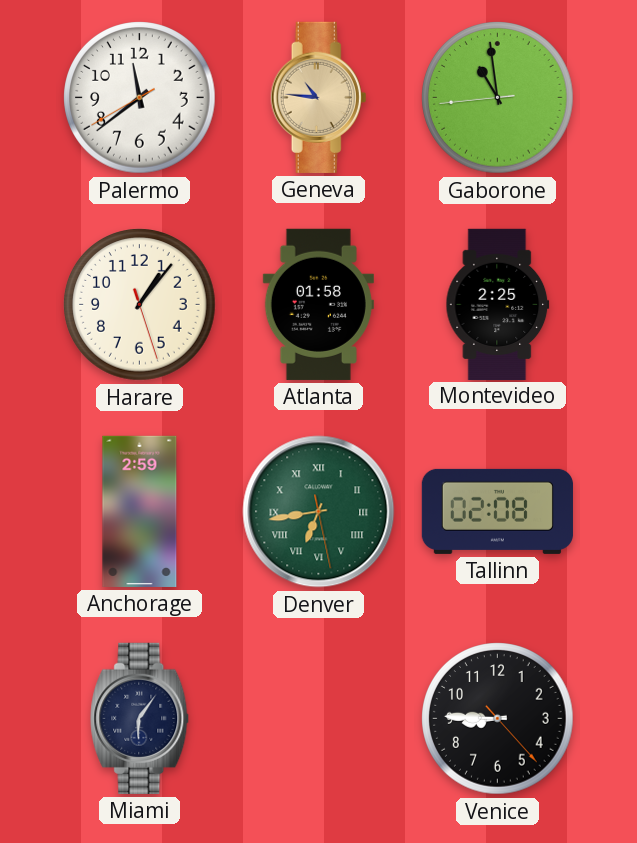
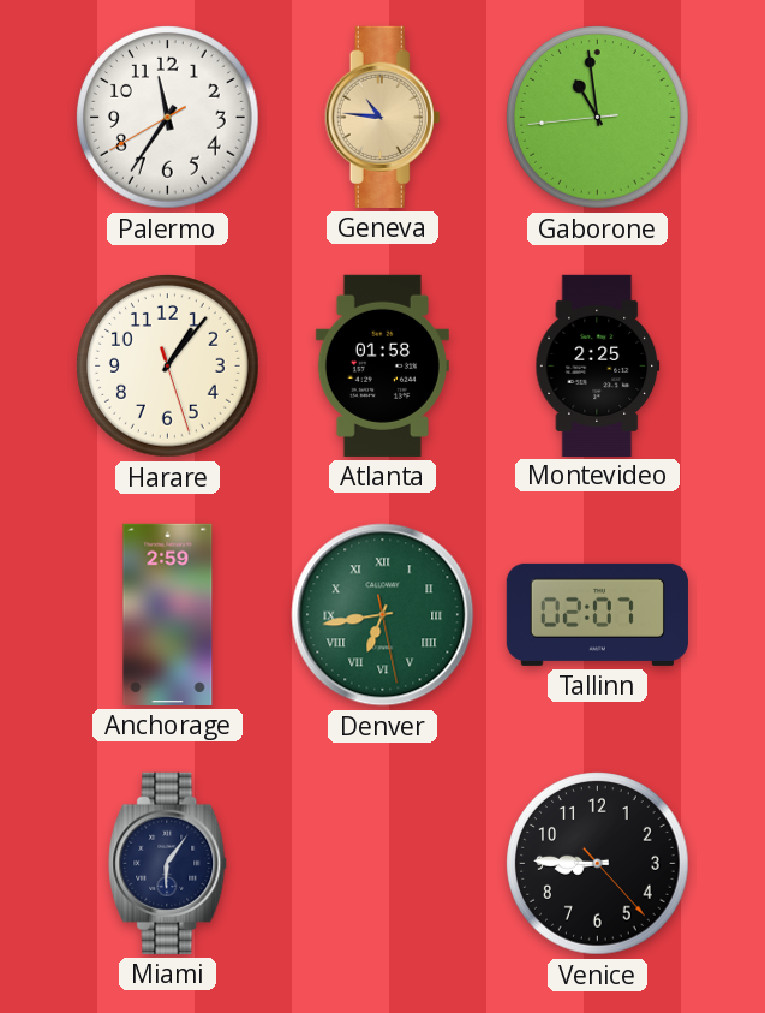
Palermo: 11:38 -> 11:35
Tallinn: 02:08 -> 02:07
